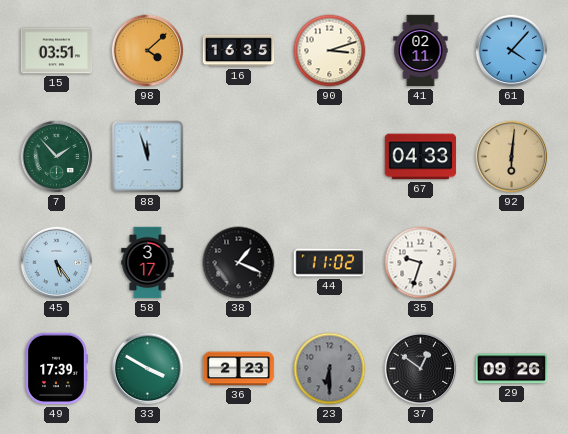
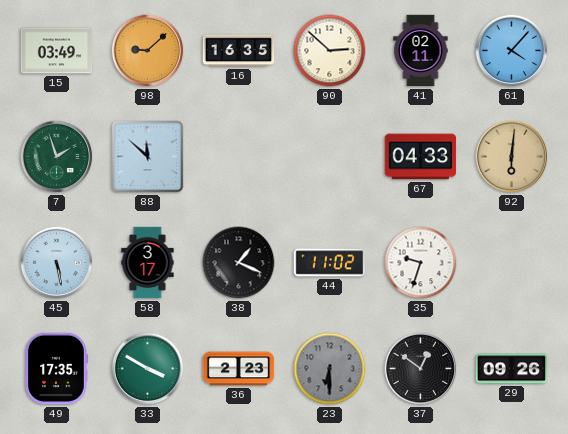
15: 03:51 -> 03:49
98: 4:08 -> 9:08
90: 3:12 -> 2:52
7: 1:53 -> 1:57
88: 11:57 -> 11:52
45: 5:24 -> 5:28
49: 17:39 -> 17:35
